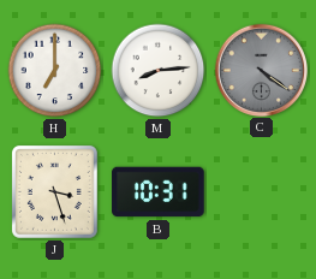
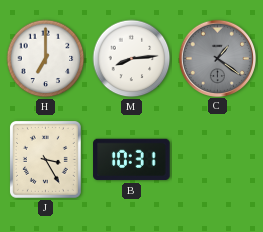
C: 4:21 -> 1:21
J: 3:27 -> 3:25
